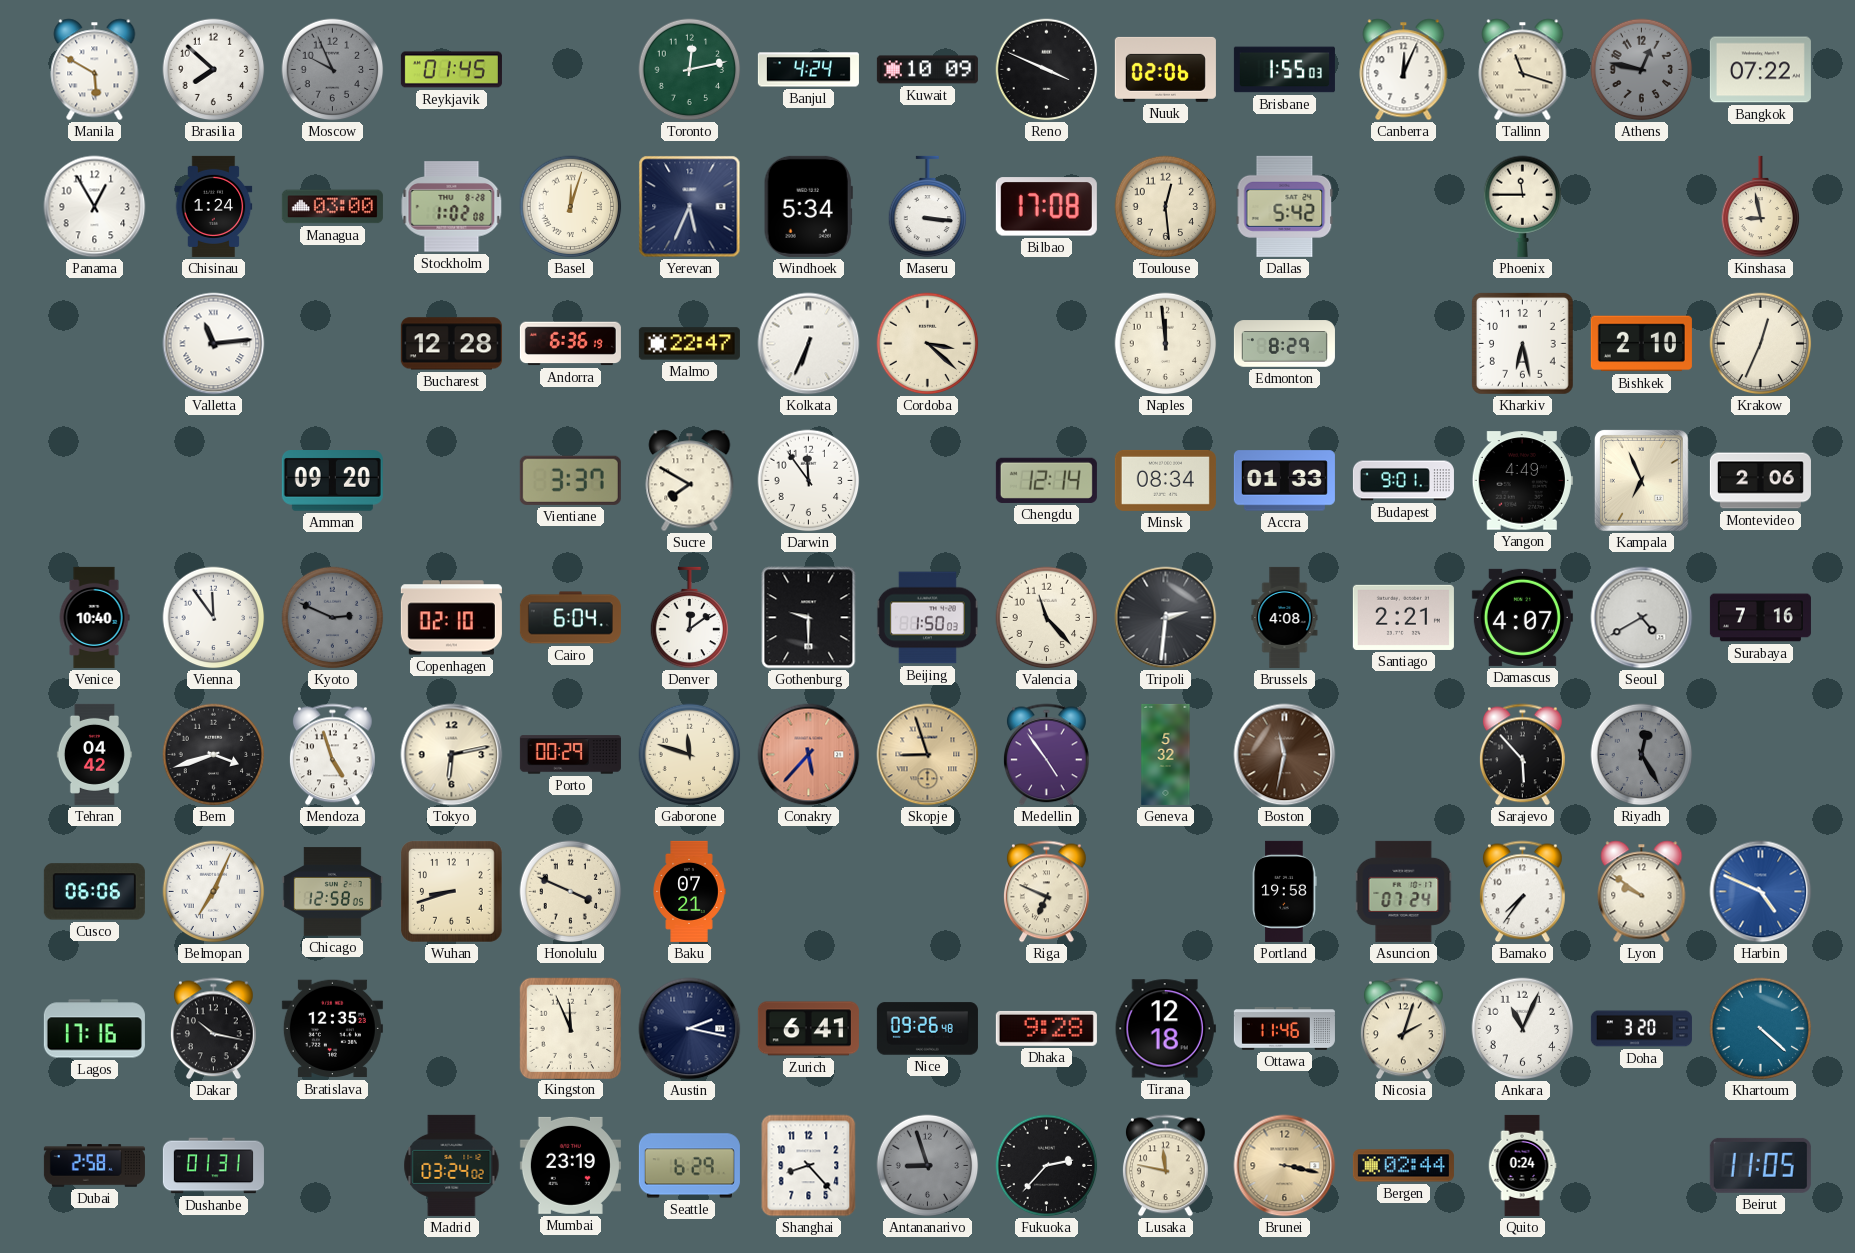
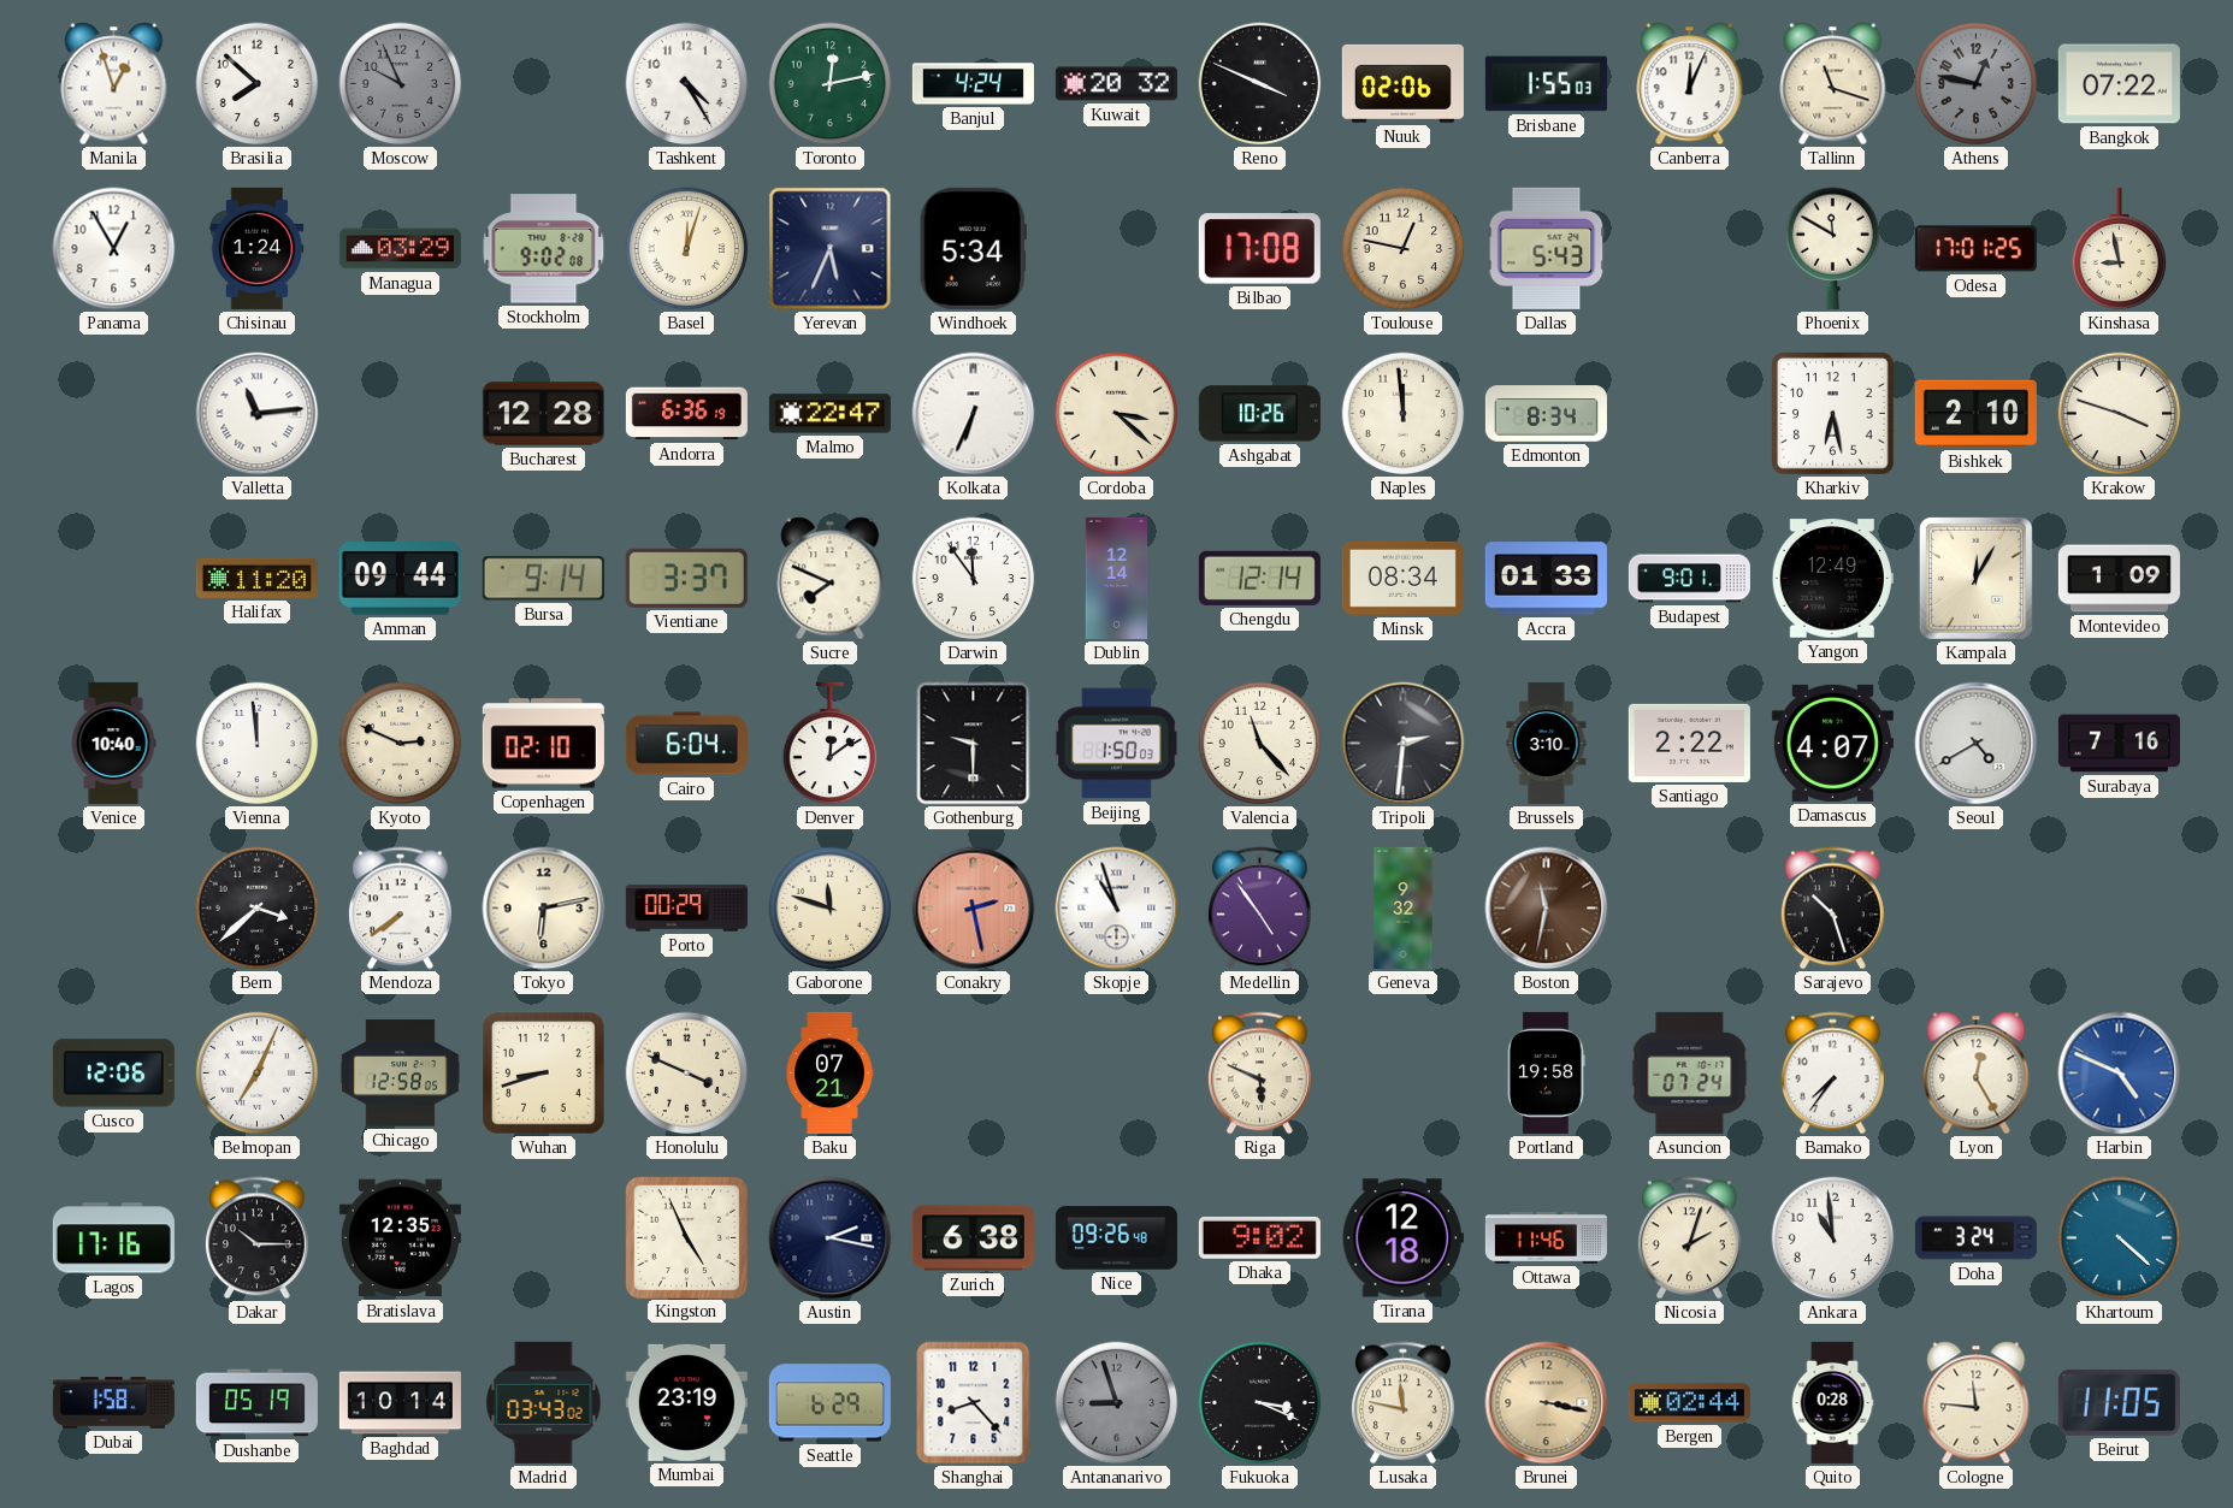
Manila: 5:50 -> 12:57
Reykjavik: 01:45 -> none
Tashkent: none -> 4:25
Kuwait: 10:09 -> 20:32
Managua: 03:00 -> 03:29
Stockholm: 1:02 -> 9:02
Maseru: 3:16 -> none
Toulouse: 12:29 -> 12:47
Dallas: 5:42 -> 5:43
Phoenix: 11:45 -> 11:50
Odesa: none -> 17:01
Ashgabat: none -> 10:26
Edmonton: 8:29 -> 8:34
Krakow: 12:34 -> 3:48
Halifax: none -> 11:20
Amman: 09:20 -> 09:44
Bursa: none -> 9:14
Sucre: 7:50 -> 7:49
Dublin: none -> 12:14
Yangon: 4:49 -> 12:49
Kampala: 6:56 -> 12:05
Montevideo: 2:06 -> 1:09
Vienna: 11:54 -> 11:59
Kyoto dial: grey -> cream
Brussels: 4:08 -> 3:10
Santiago: 2:21 -> 2:22
Tehran: 04:42 -> none
Bern: 3:42 -> 3:38
Mendoza: 4:57 -> 7:39
Conakry: 5:37 -> 2:28
Skopje: 8:57 -> 10:57
Skopje dial: champagne -> white
Geneva: 5:32 -> 9:32
Sarajevo: 5:53 -> 10:27
Riyadh: 12:25 -> none
Cusco: 06:06 -> 12:06
Riga: 6:49 -> 5:49
Lyon: 9:51 -> 12:25
Dakar: 10:17 -> 10:15
Kingston: 11:56 -> 4:56
Zurich: 6:41 -> 6:38
Dhaka: 9:28 -> 9:02
Ankara: 11:04 -> 10:59
Doha: 3:20 -> 3:24
Dubai: 2:58 -> 1:58
Dushanbe: 01:31 -> 05:19
Baghdad: none -> 10:14
Madrid: 03:24 -> 03:43
Fukuoka: 2:37 -> 3:19
Quito: 0:24 -> 0:28
Cologne: none -> 11:46
